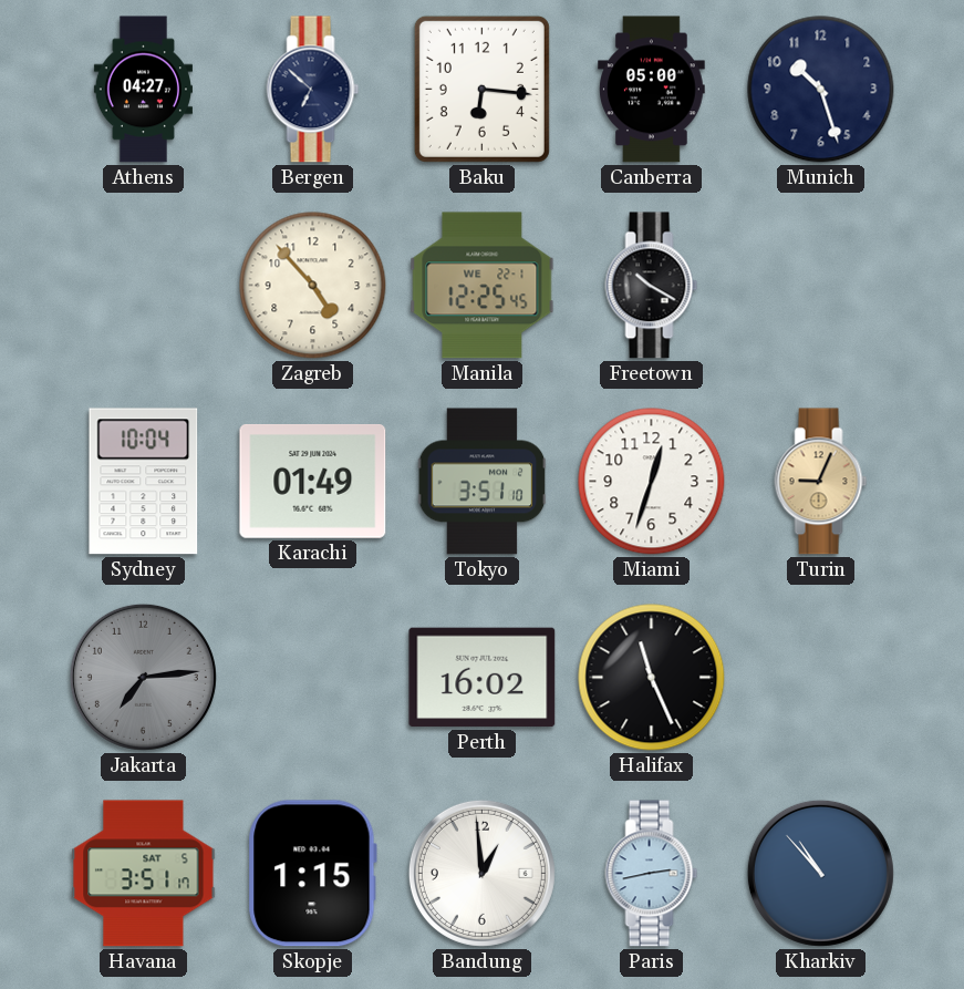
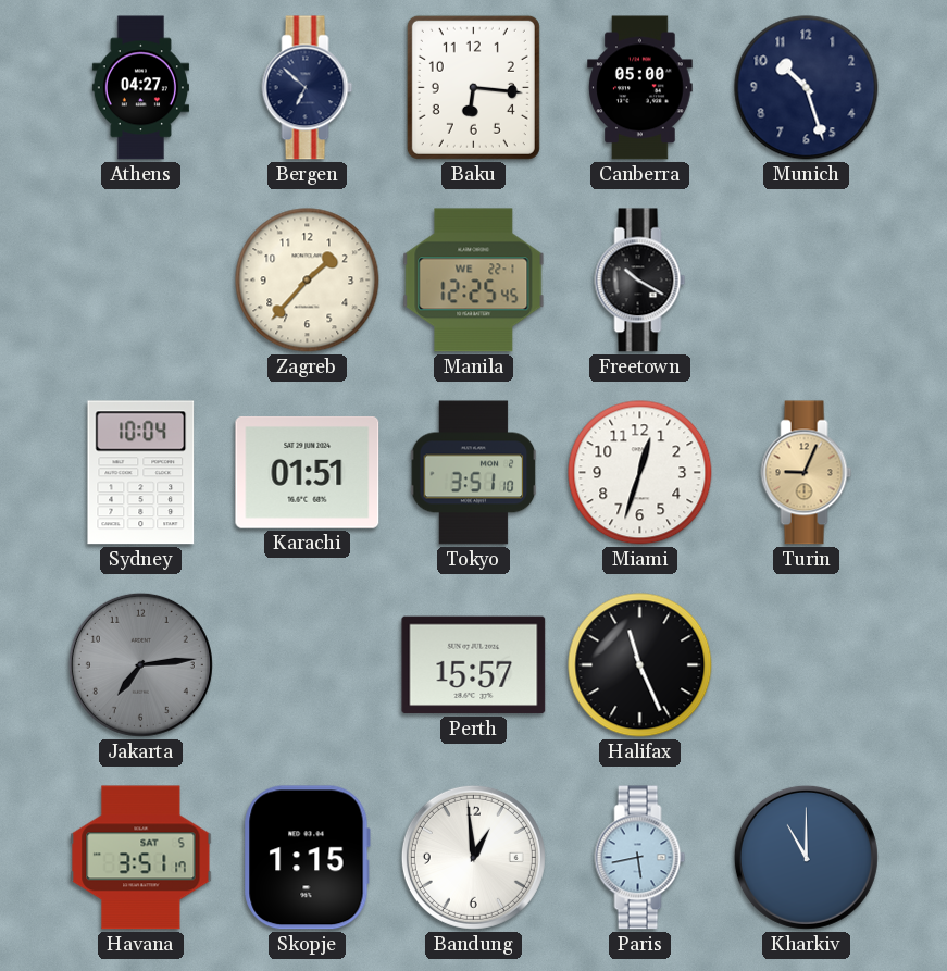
Zagreb: 4:53 -> 1:37
Karachi: 01:49 -> 01:51
Perth: 16:02 -> 15:57
Paris: 2:43 -> 5:43
Kharkiv: 10:53 -> 11:00
